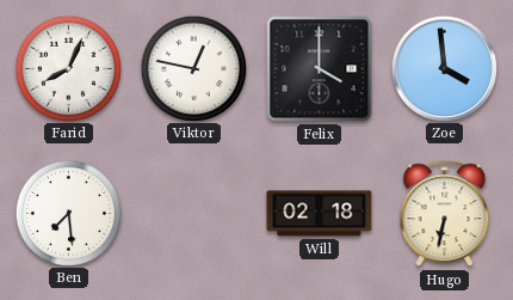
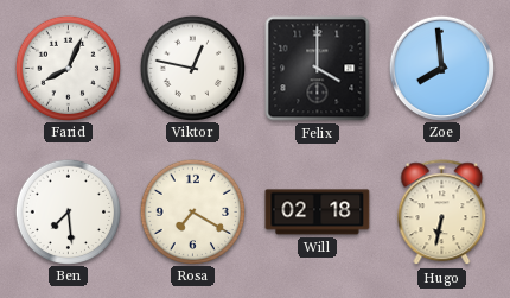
Zoe: 3:59 -> 7:59
Rosa: none -> 7:20
